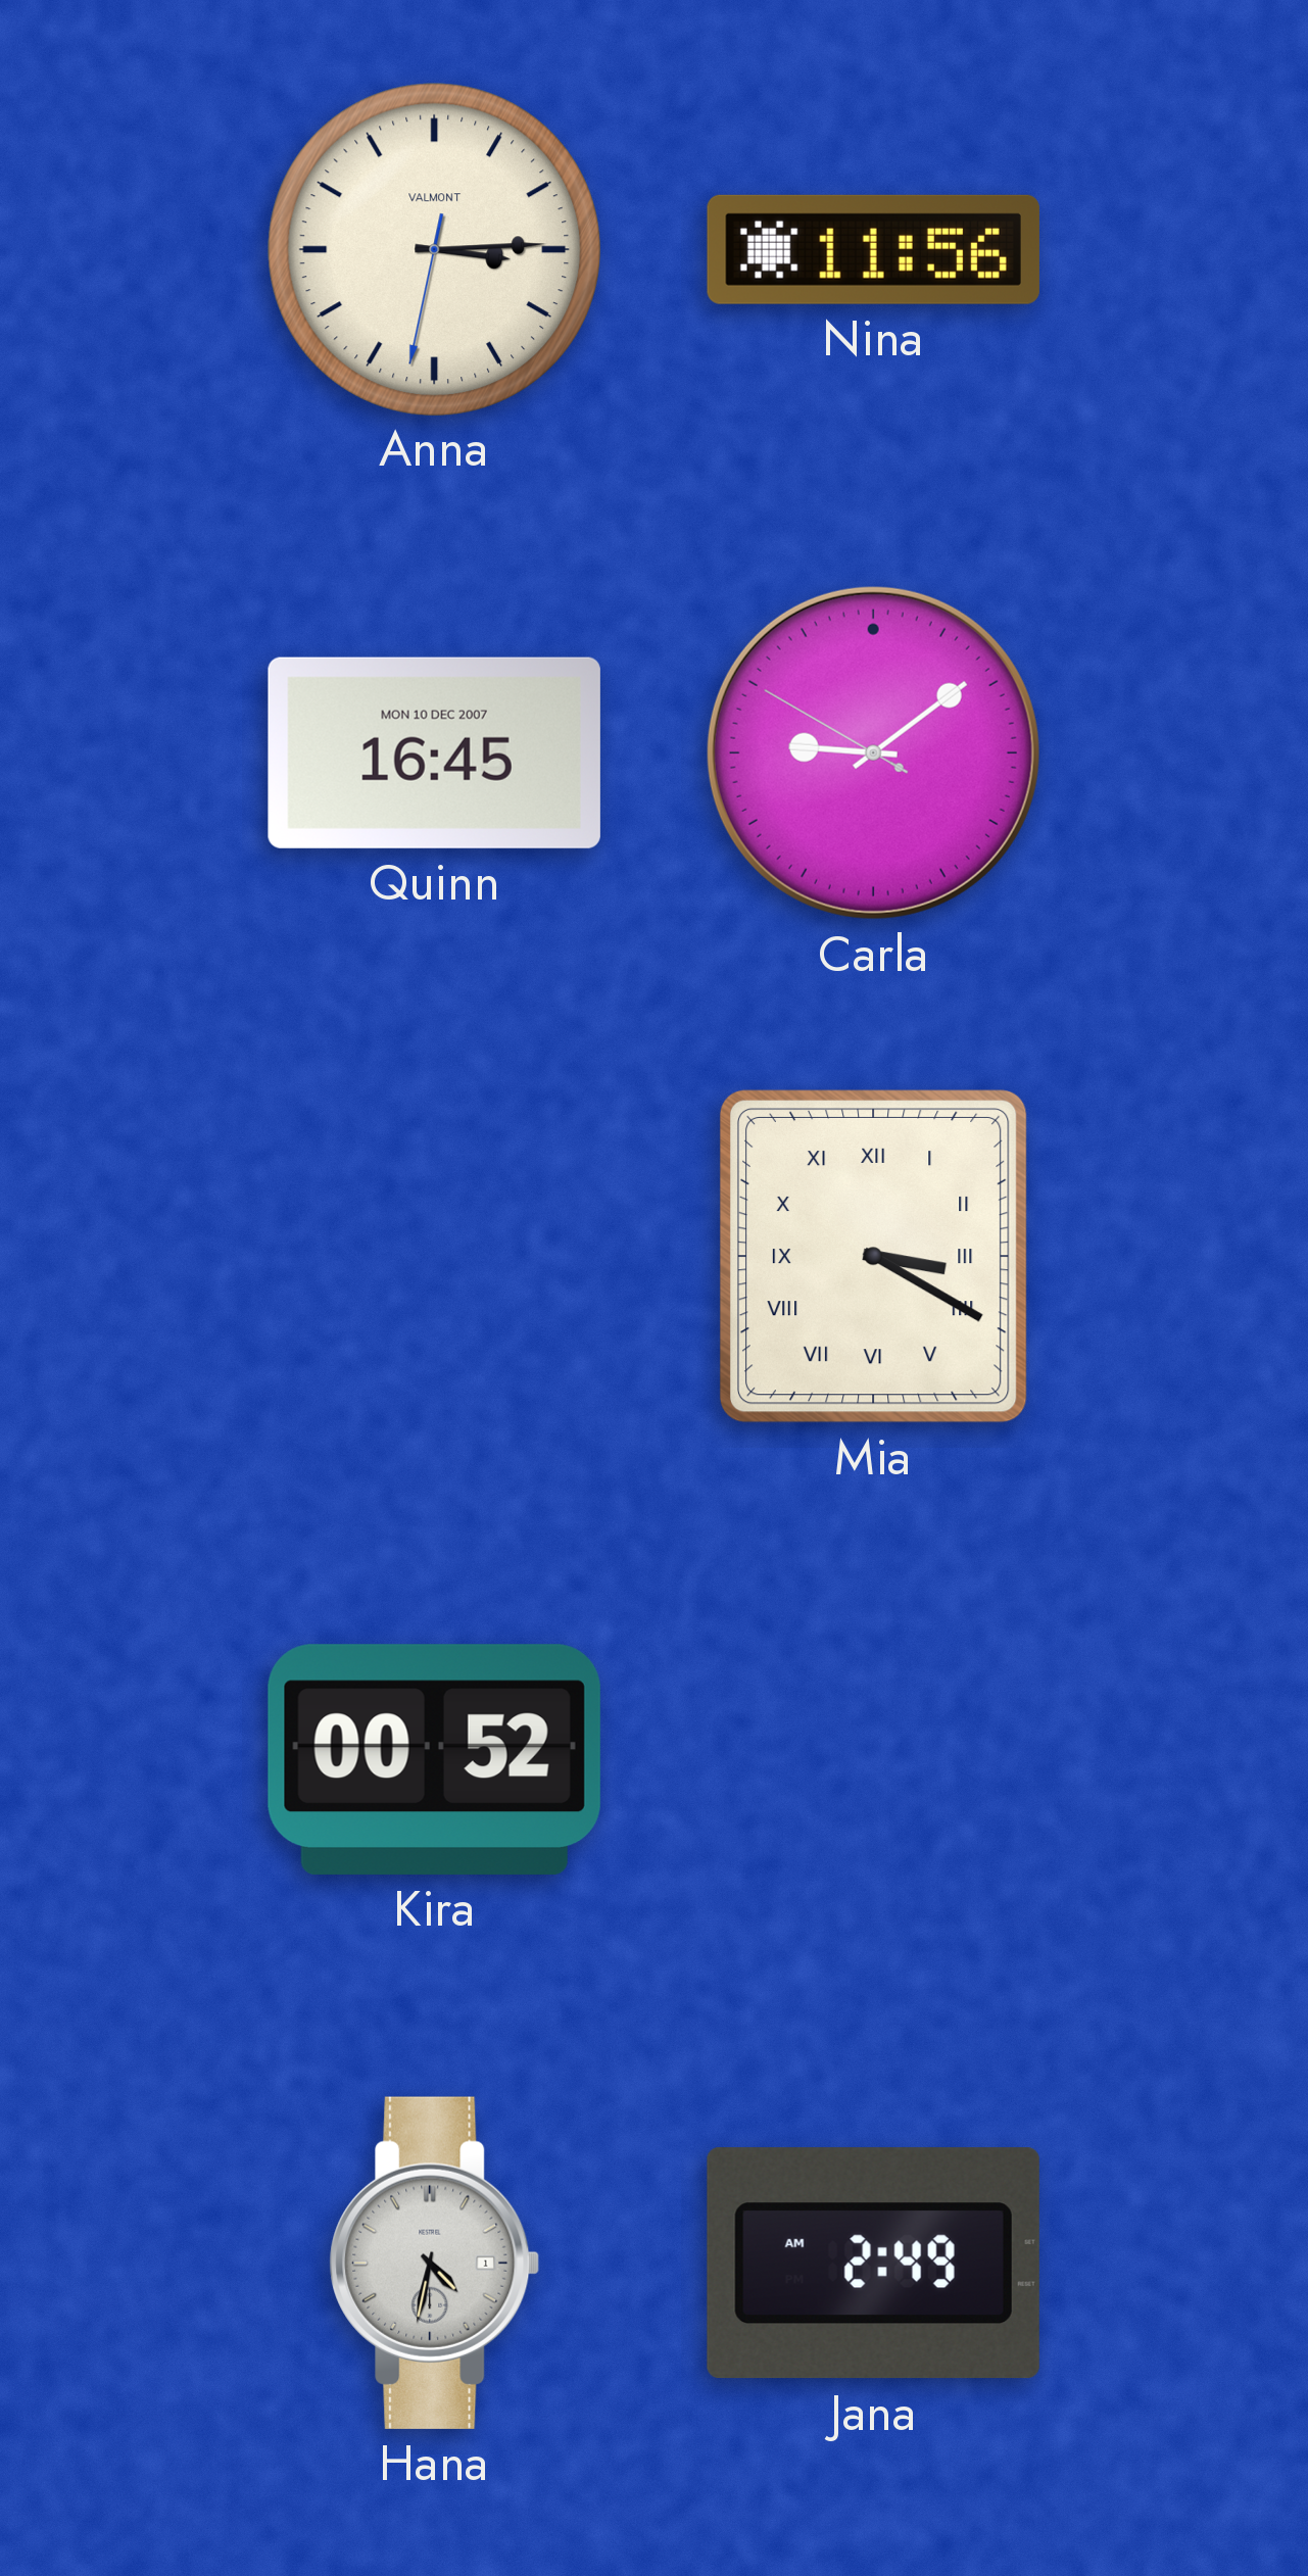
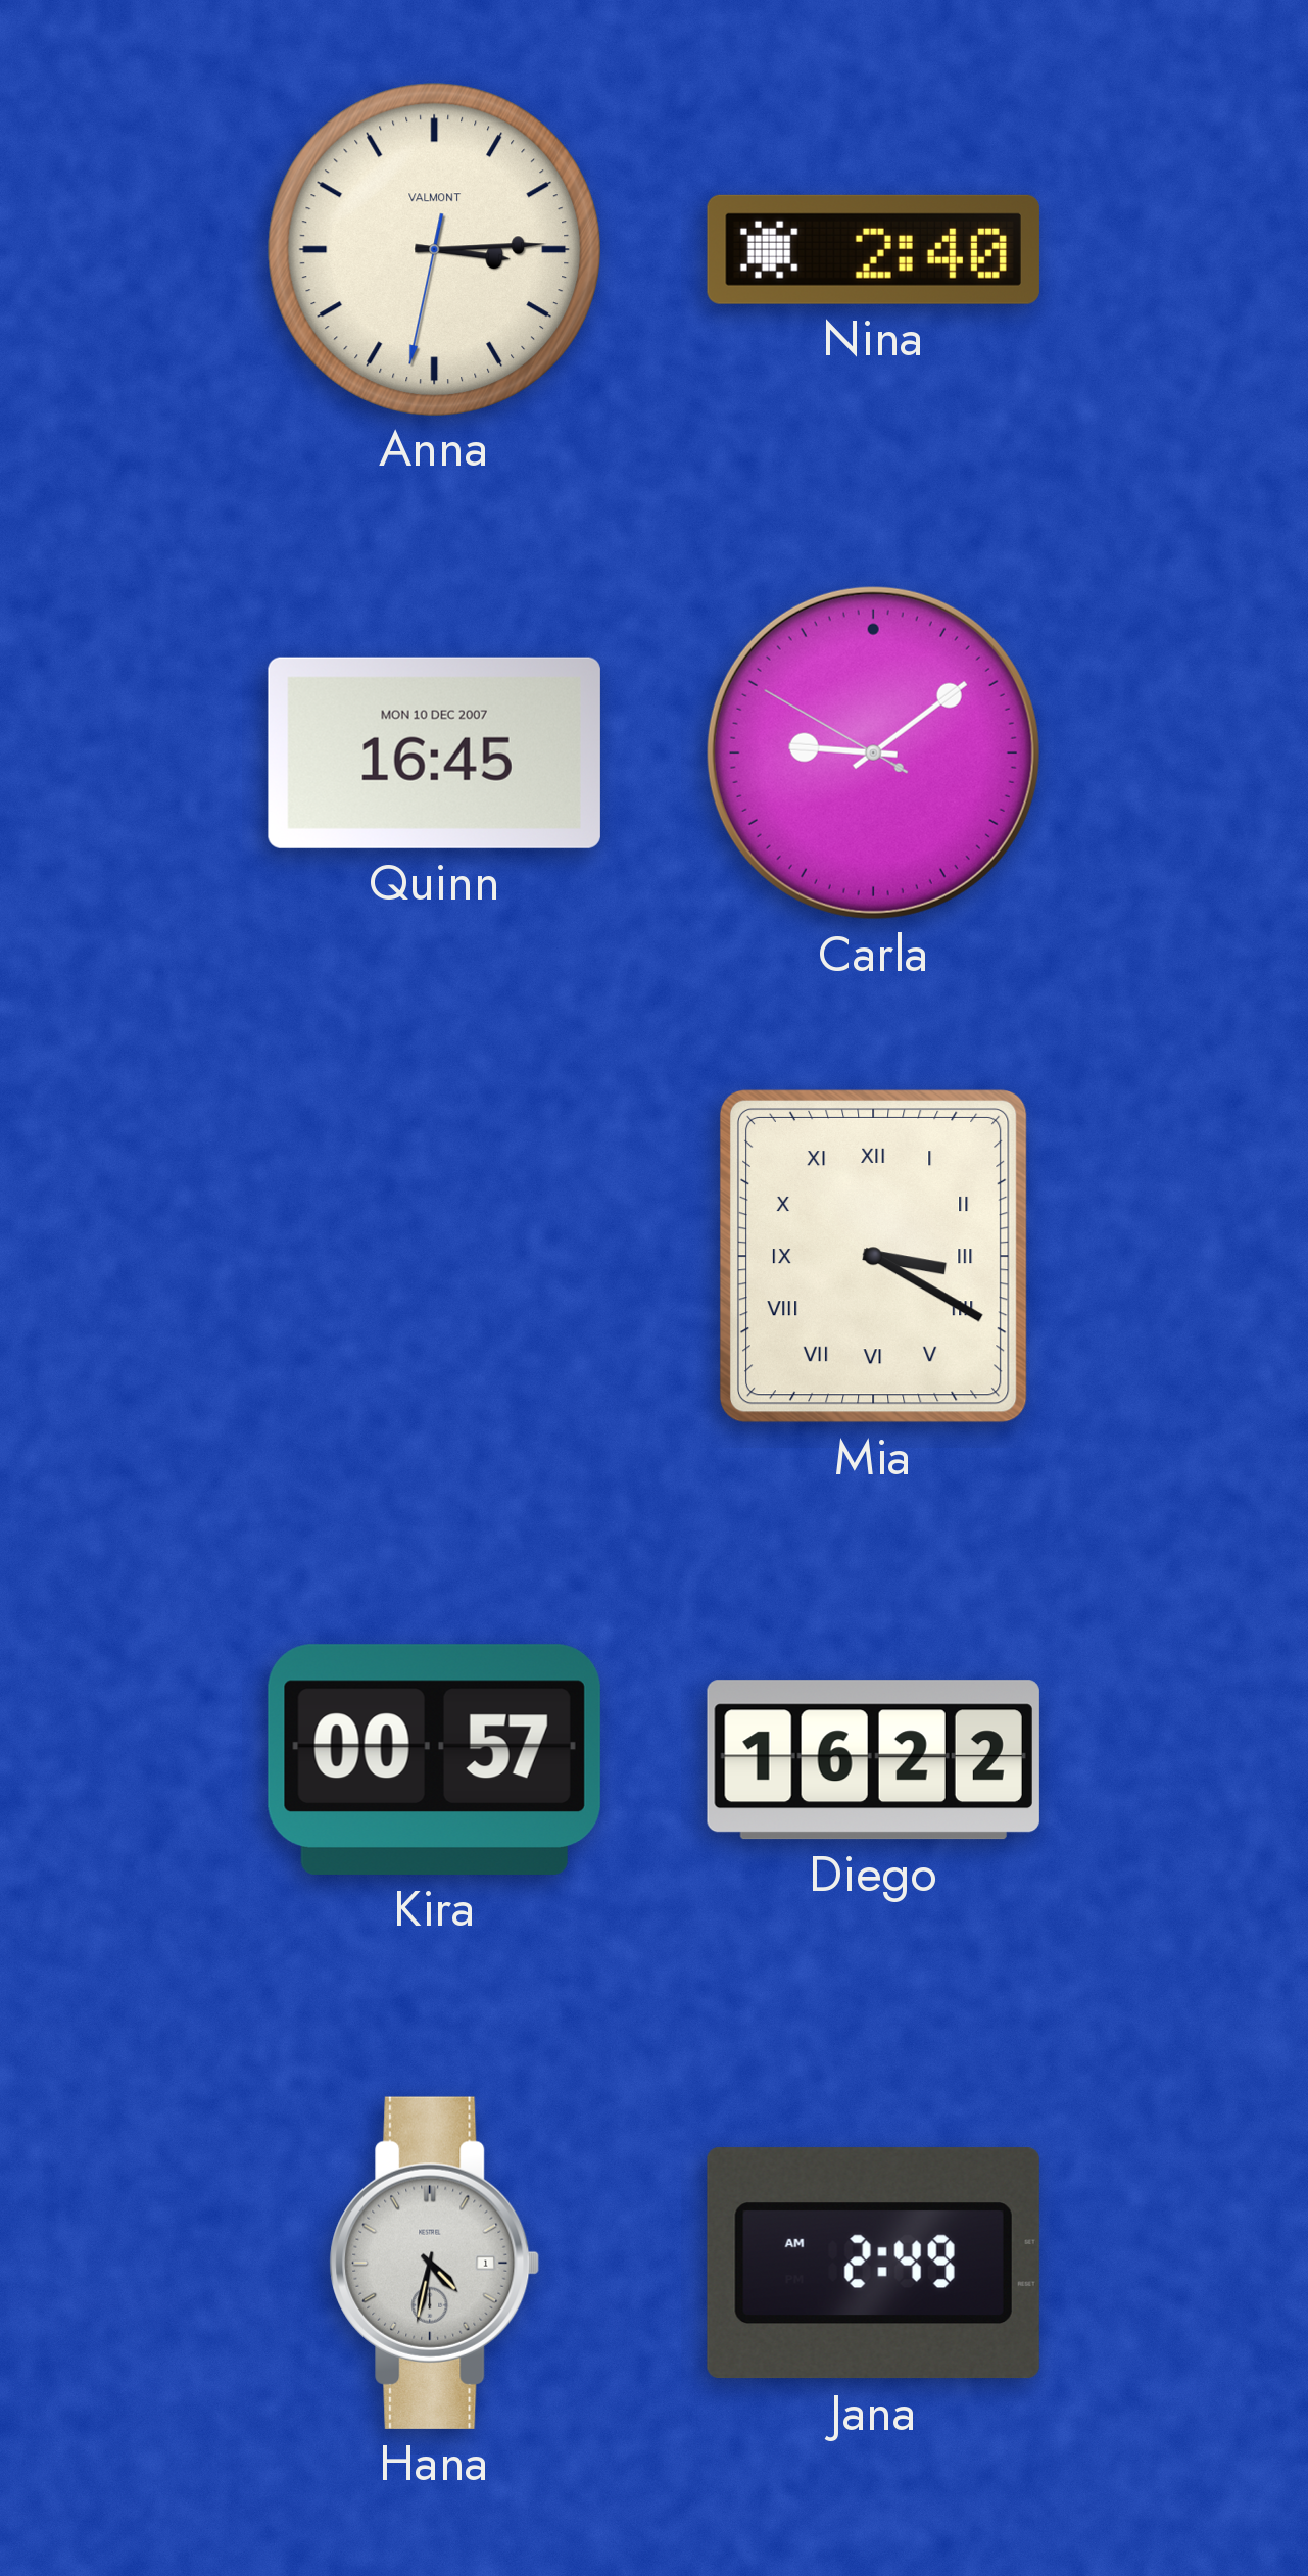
Nina: 11:56 -> 2:40
Kira: 00:52 -> 00:57
Diego: none -> 16:22
